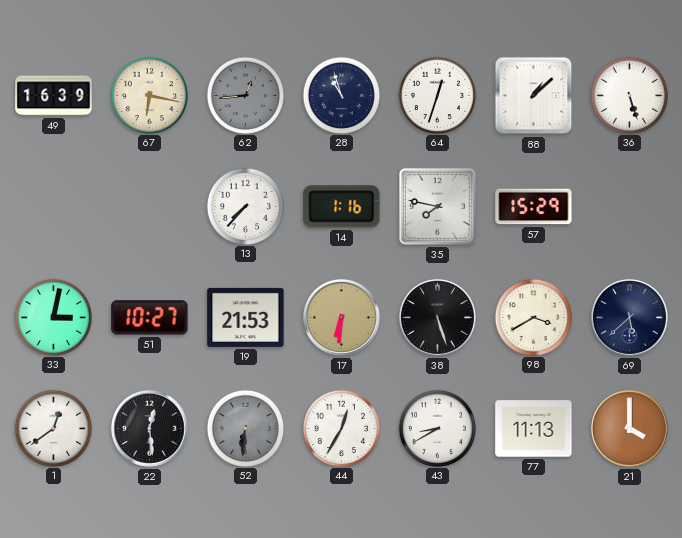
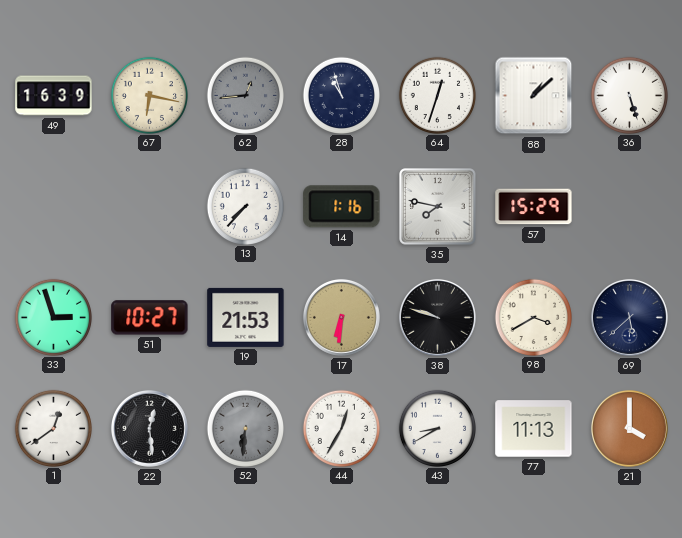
33: 3:02 -> 2:57
38: 5:27 -> 9:48
